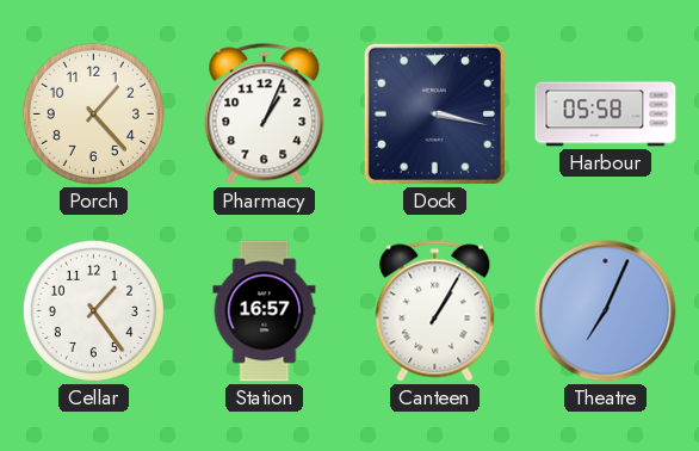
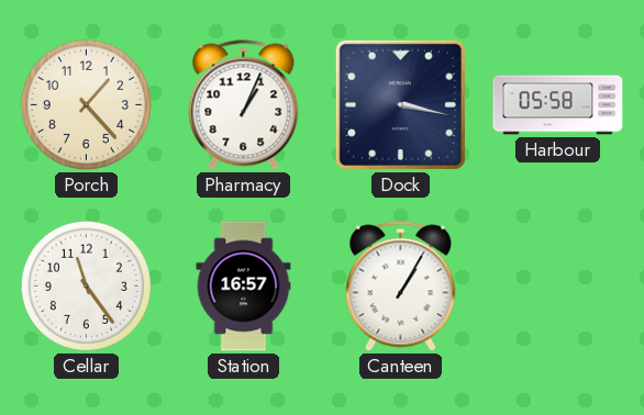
Cellar: 1:24 -> 11:24
Theatre: 7:04 -> none
